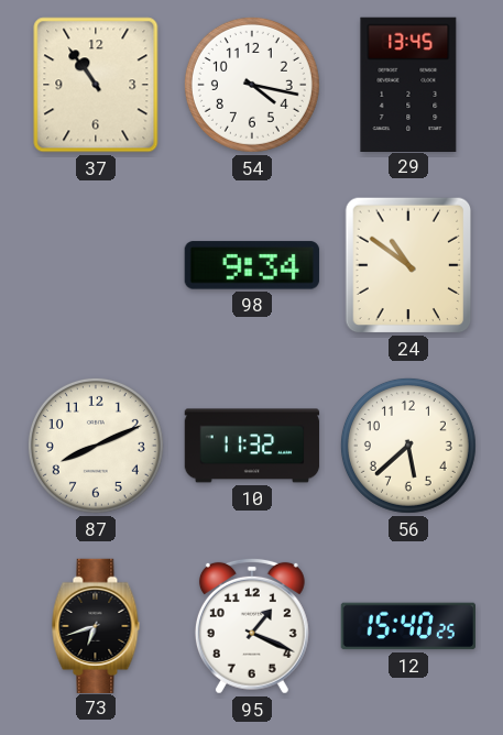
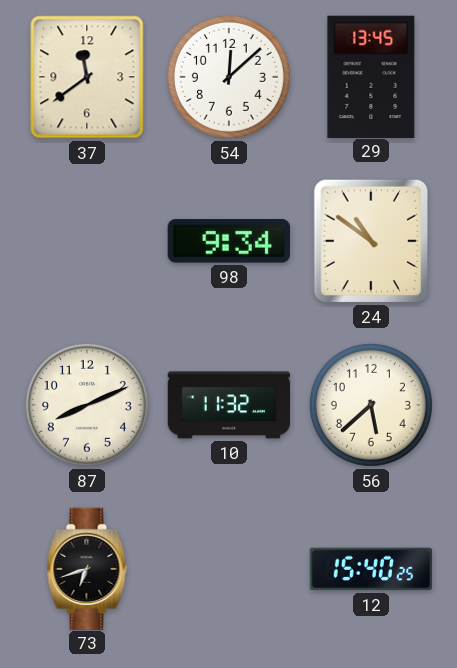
37: 10:54 -> 11:39
54: 4:17 -> 12:08
95: 1:19 -> none
